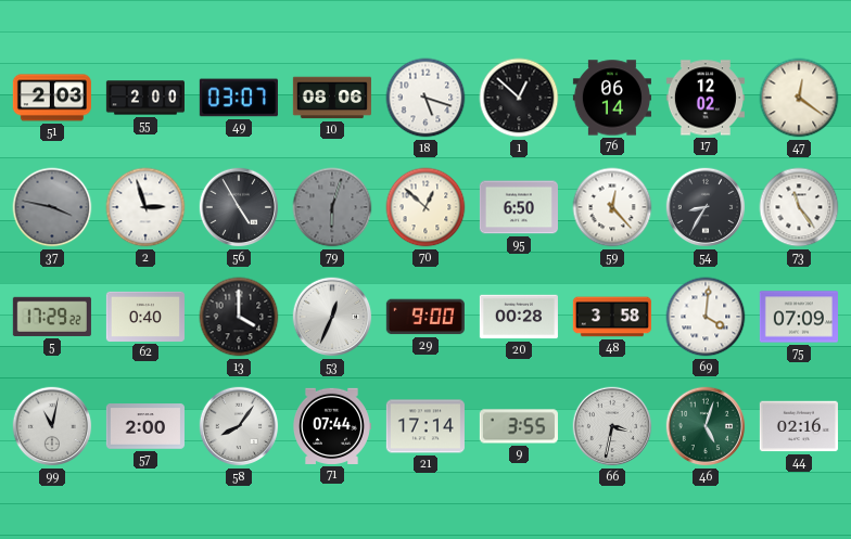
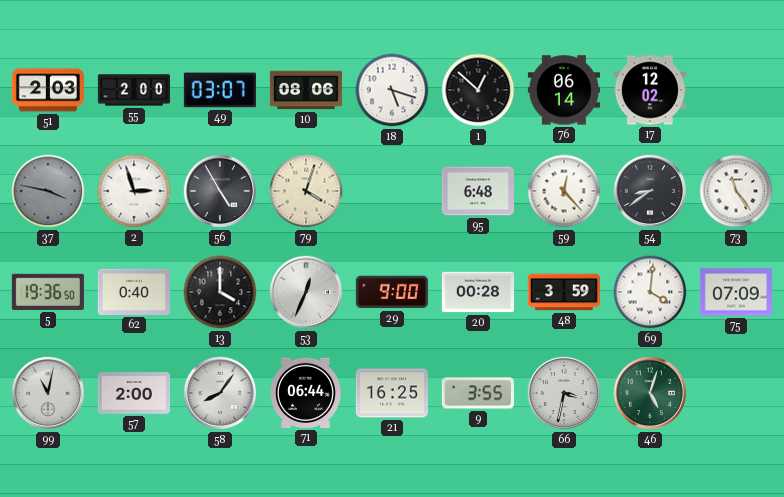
47: 12:21 -> none
79: 6:03 -> 4:03
79 dial: grey -> cream
70: 12:52 -> none
95: 6:50 -> 6:48
54: 8:35 -> 8:39
5: 17:29 -> 19:36
48: 3:58 -> 3:59
71: 07:44 -> 06:44
21: 17:14 -> 16:25
44: 02:16 -> none
